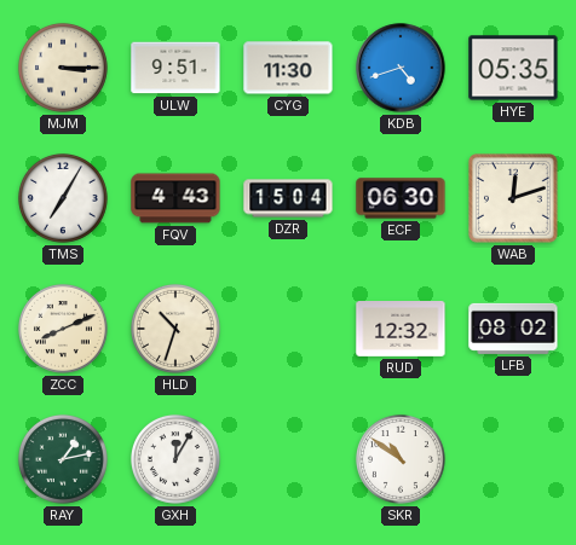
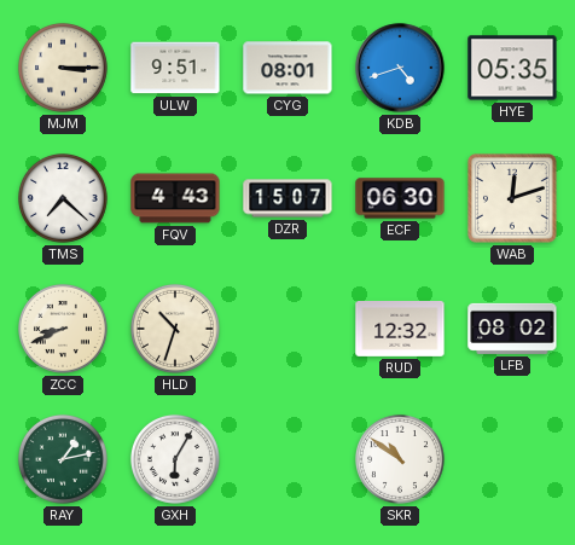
CYG: 11:30 -> 08:01
TMS: 7:05 -> 7:22
DZR: 15:04 -> 15:07
ZCC: 8:11 -> 8:41
GXH: 12:05 -> 6:05
